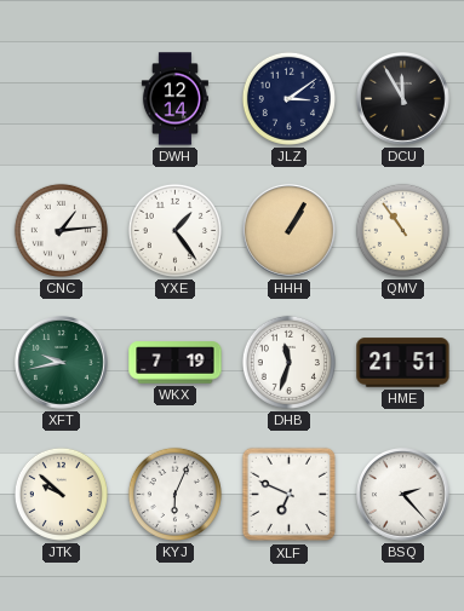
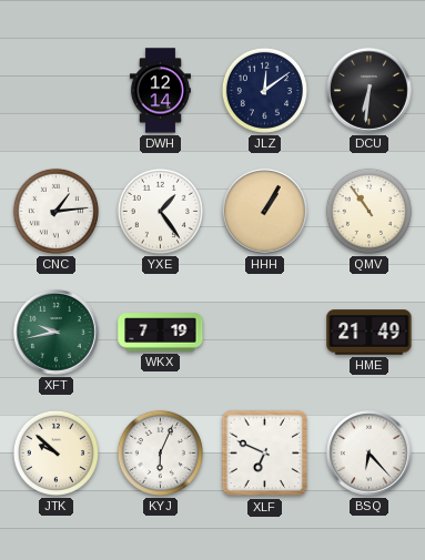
JLZ: 3:09 -> 12:09
DCU: 11:55 -> 6:31
DHB: 11:33 -> none
HME: 21:51 -> 21:49
BSQ: 2:23 -> 6:23
